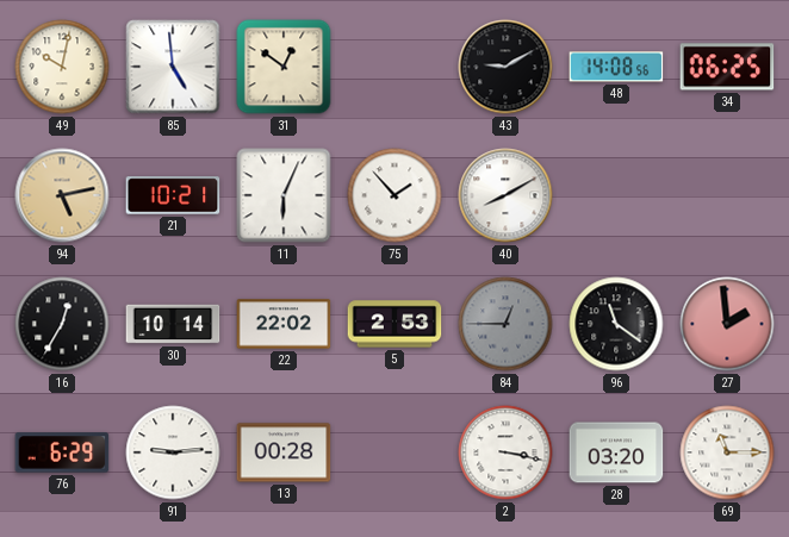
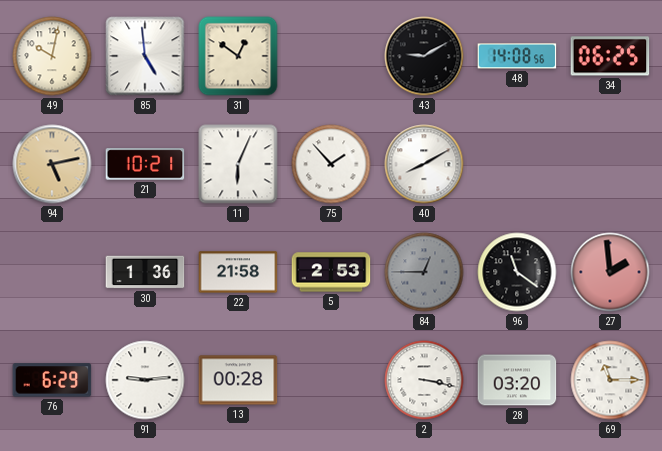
16: 12:35 -> none
30: 10:14 -> 1:36
22: 22:02 -> 21:58
